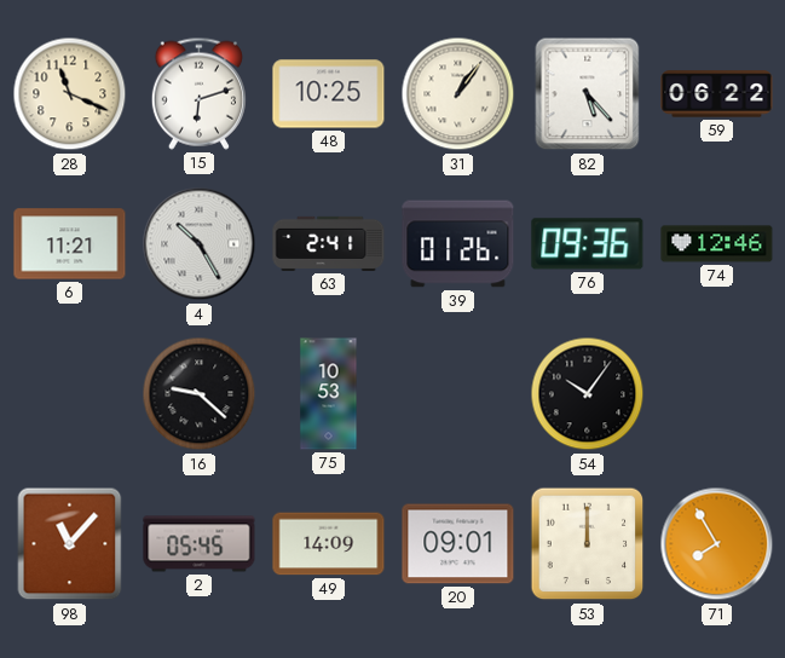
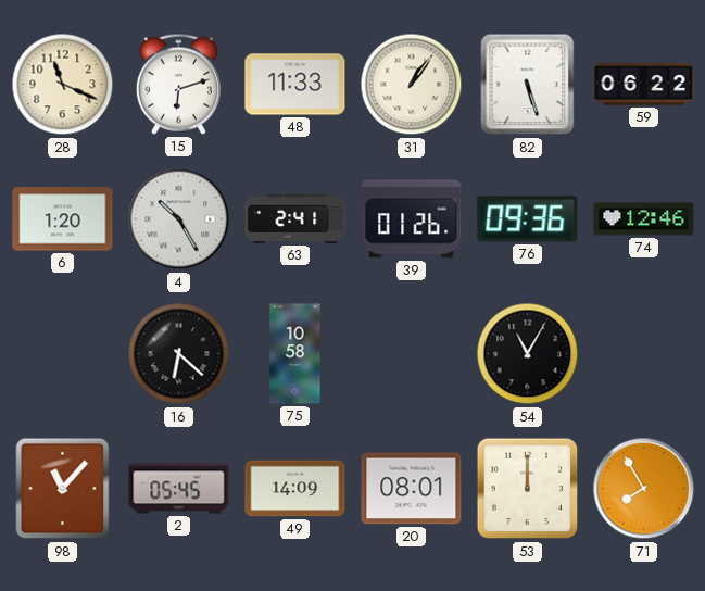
48: 10:25 -> 11:33
82: 5:23 -> 5:27
6: 11:21 -> 1:20
16: 9:22 -> 6:22
75: 10:53 -> 10:58
54: 10:06 -> 11:05
20: 09:01 -> 08:01
